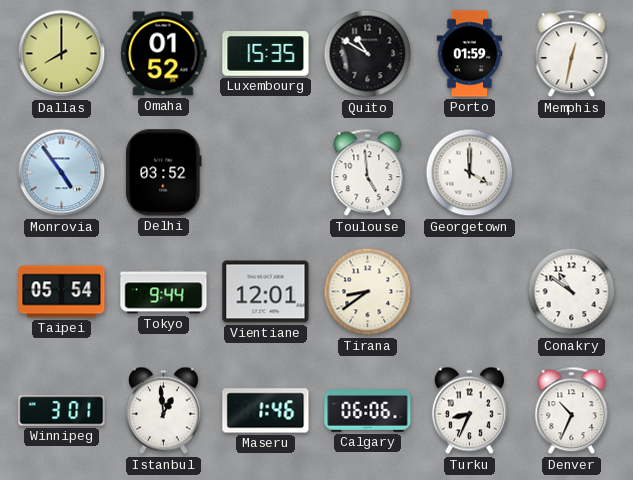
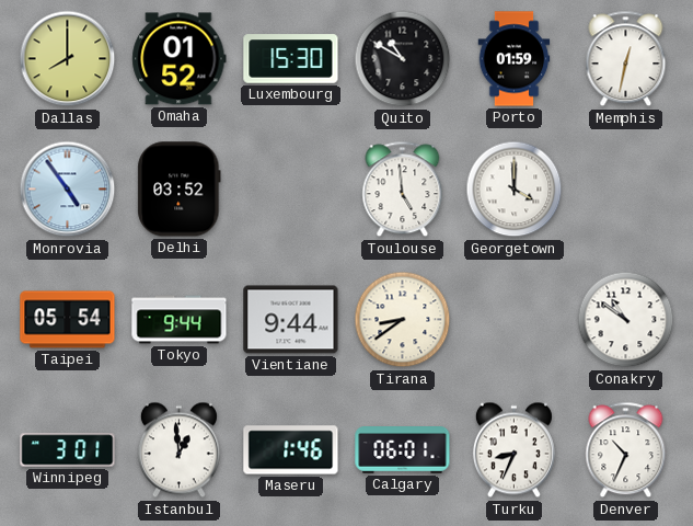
Luxembourg: 15:35 -> 15:30
Vientiane: 12:01 -> 9:44
Calgary: 06:06 -> 06:01
